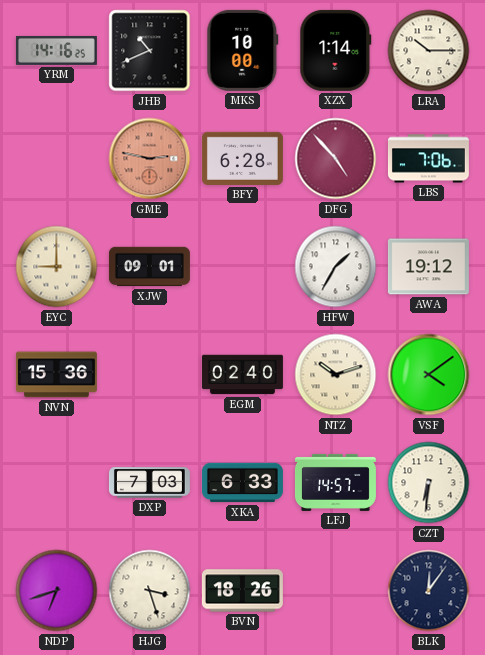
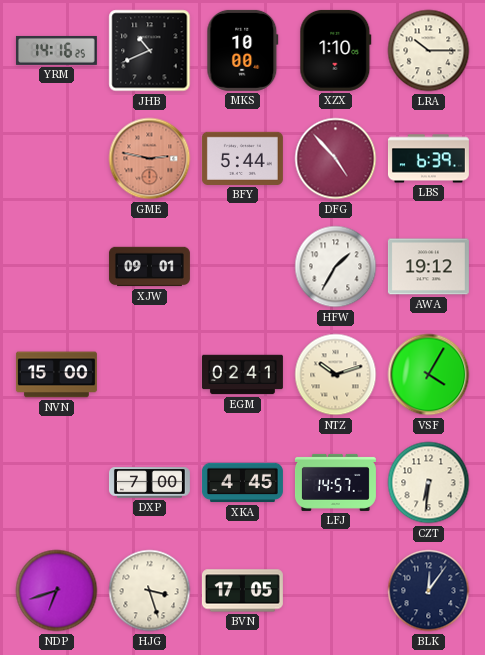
XZX: 1:14 -> 1:10
BFY: 6:28 -> 5:44
LBS: 7:06 -> 6:39
EYC: 9:00 -> none
NVN: 15:36 -> 15:00
EGM: 02:40 -> 02:41
VSF: 4:09 -> 4:05
DXP: 7:03 -> 7:00
XKA: 6:33 -> 4:45
BVN: 18:26 -> 17:05
